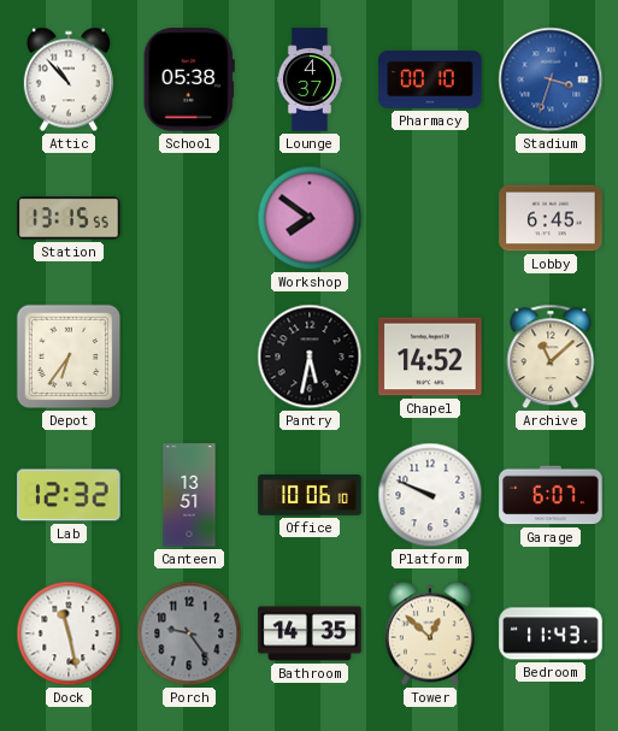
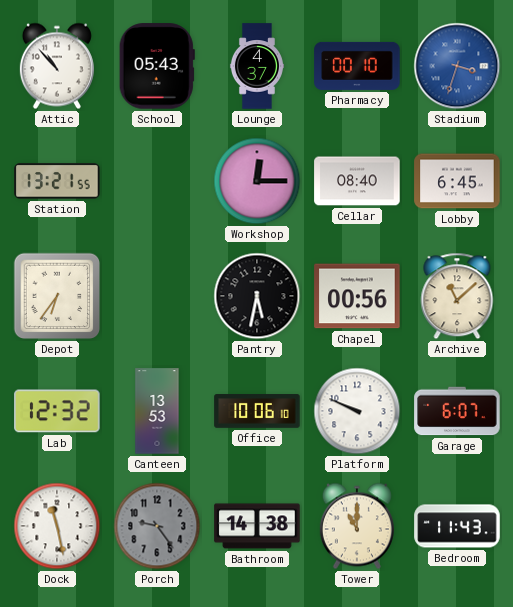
School: 05:38 -> 05:43
Station: 13:15 -> 13:21
Workshop: 7:51 -> 12:15
Cellar: none -> 08:40
Chapel: 14:52 -> 00:56
Canteen: 13:51 -> 13:53
Bathroom: 14:35 -> 14:38
Tower: 12:52 -> 11:00
